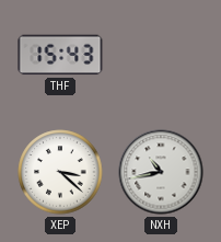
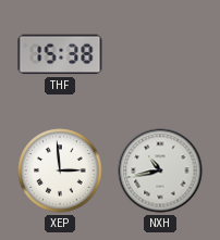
THF: 15:43 -> 15:38
XEP: 3:22 -> 2:59
